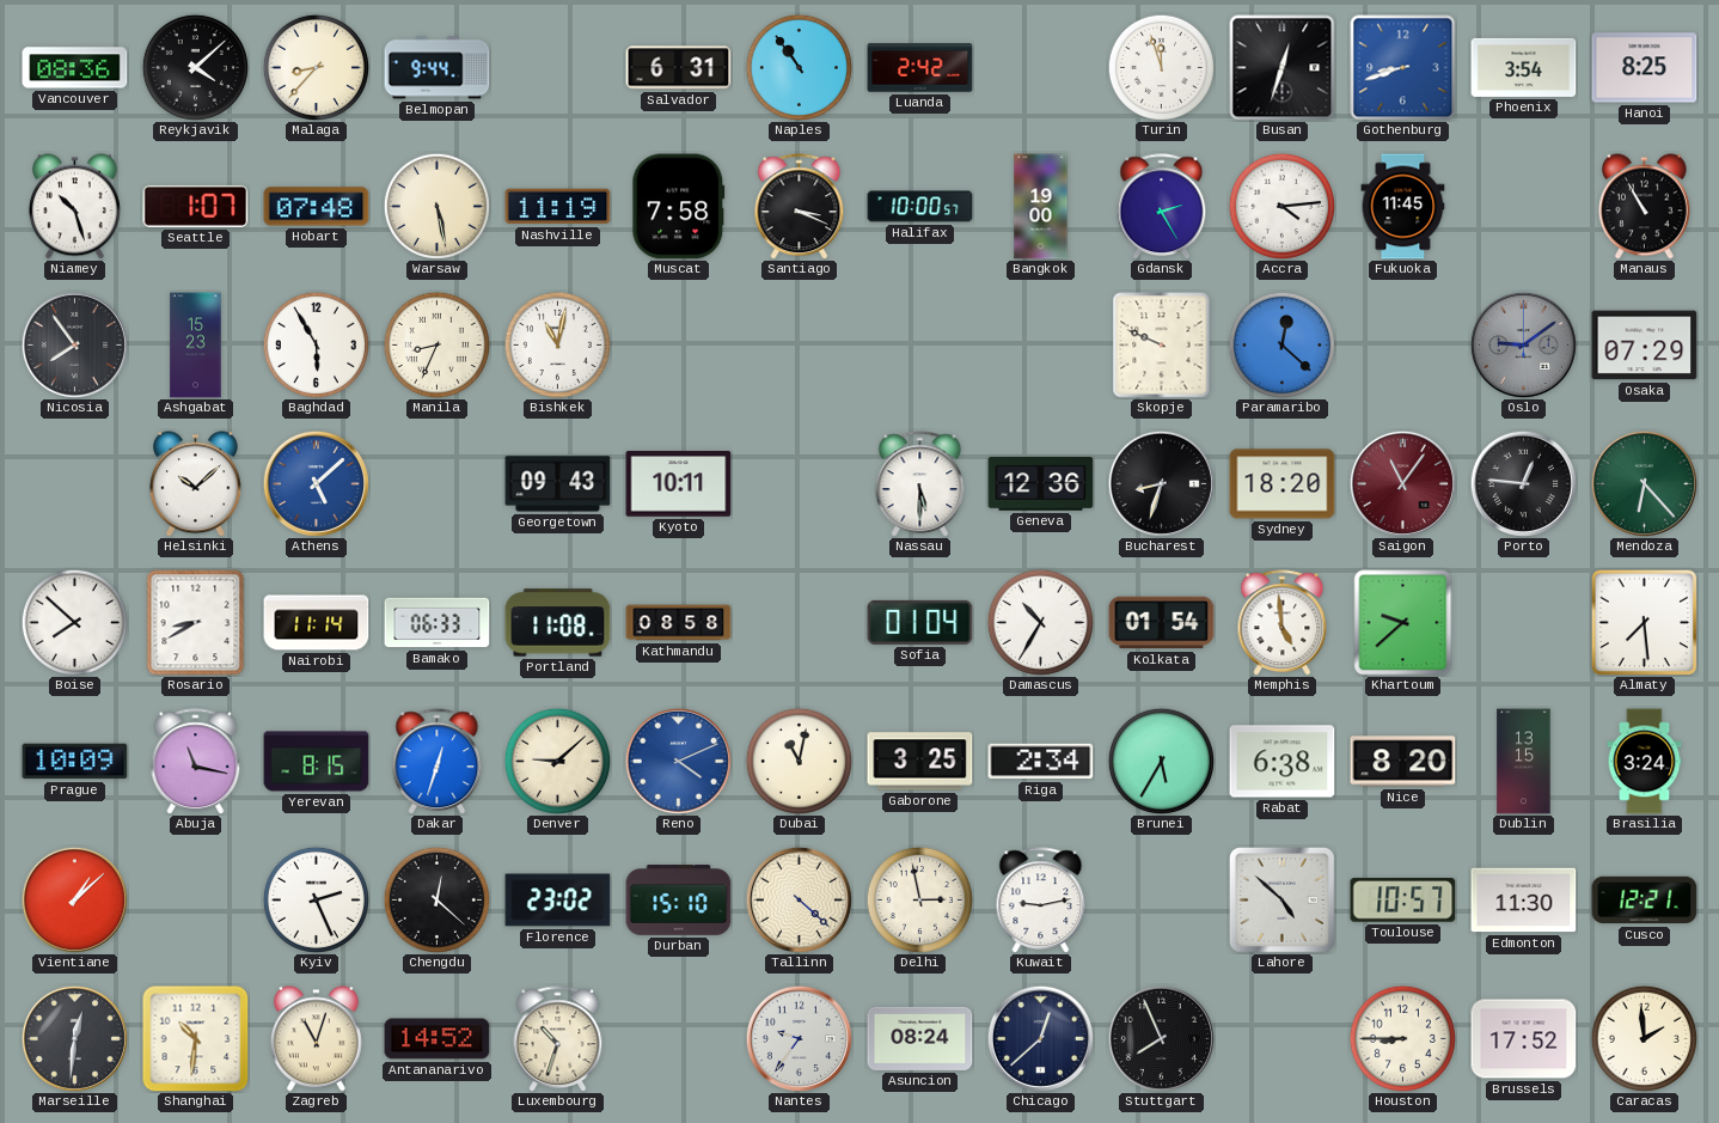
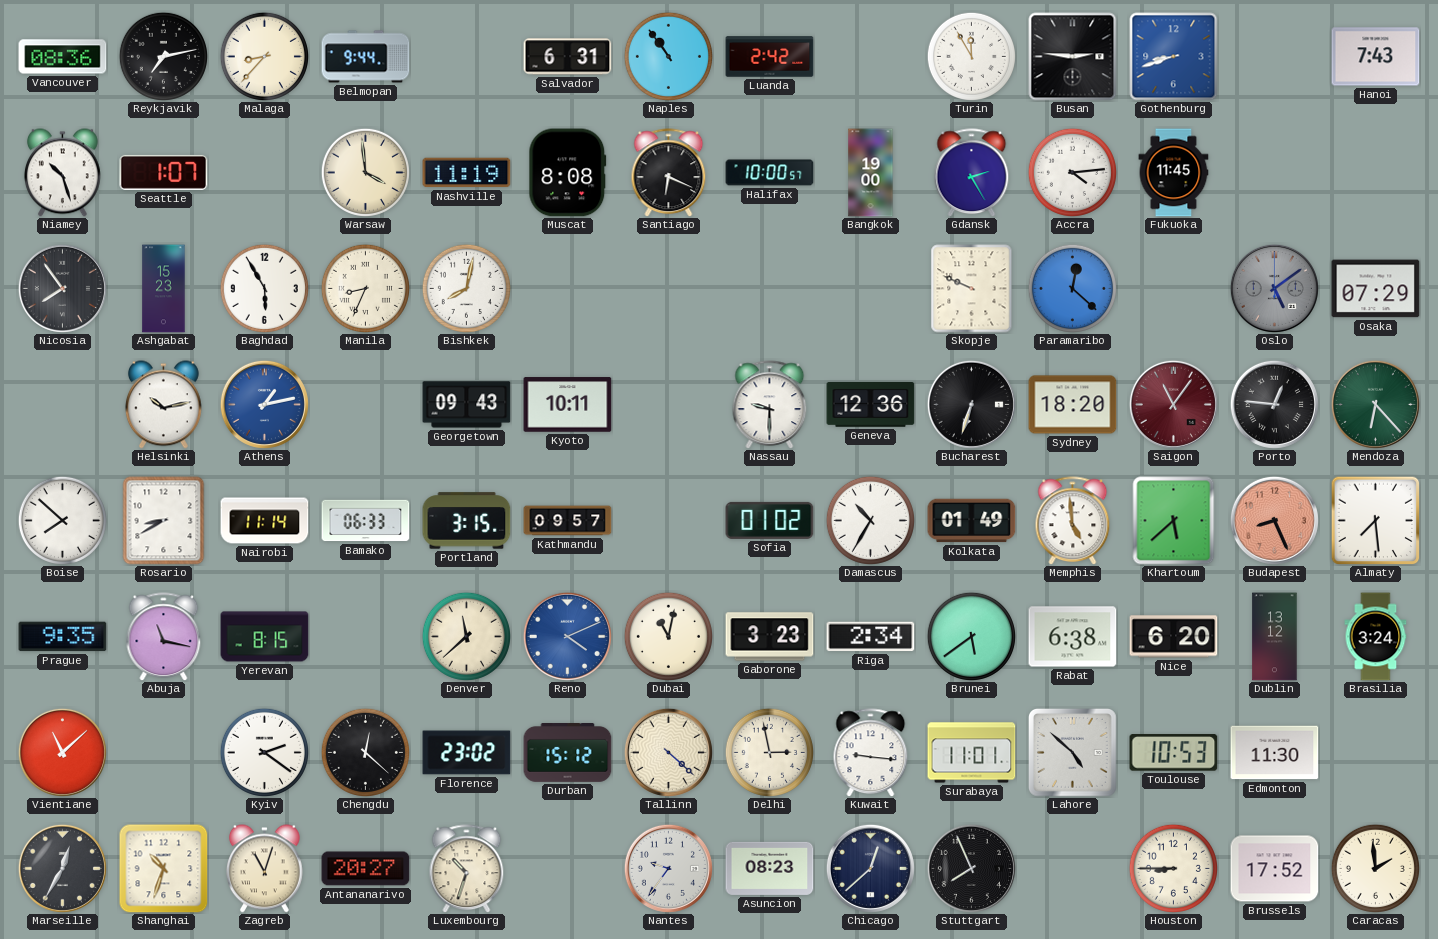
Reykjavik: 4:08 -> 7:13
Turin: 11:57 -> 11:55
Busan: 12:33 -> 2:46
Phoenix: 3:54 -> none
Hanoi: 8:25 -> 7:43
Hobart: 07:48 -> none
Warsaw: 5:28 -> 3:59
Muscat: 7:58 -> 8:08
Santiago: 3:19 -> 6:19
Manaus: 10:55 -> none
Bishkek: 11:02 -> 8:02
Oslo: 9:09 -> 5:09
Helsinki: 10:08 -> 10:13
Athens: 5:08 -> 1:13
Nassau: 5:30 -> 9:30
Bucharest: 8:33 -> 6:33
Portland: 11:08 -> 3:15
Kathmandu: 08:58 -> 09:57
Sofia: 01:04 -> 01:02
Kolkata: 01:54 -> 01:49
Khartoum: 9:38 -> 5:38
Budapest: none -> 8:26
Prague: 10:09 -> 9:35
Dakar: 12:33 -> none
Denver: 9:08 -> 11:38
Gaborone: 3:25 -> 3:23
Brunei: 5:35 -> 5:39
Nice: 8:20 -> 6:20
Dublin: 13:15 -> 13:12
Vientiane: 1:08 -> 11:08
Kyiv: 2:26 -> 2:21
Durban: 15:10 -> 15:12
Kuwait: 9:13 -> 9:16
Surabaya: none -> 11:01
Toulouse: 10:57 -> 10:53
Cusco: 12:21 -> none
Marseille: 12:31 -> 12:35
Shanghai: 10:31 -> 10:33
Antananarivo: 14:52 -> 20:27
Asuncion: 08:24 -> 08:23
